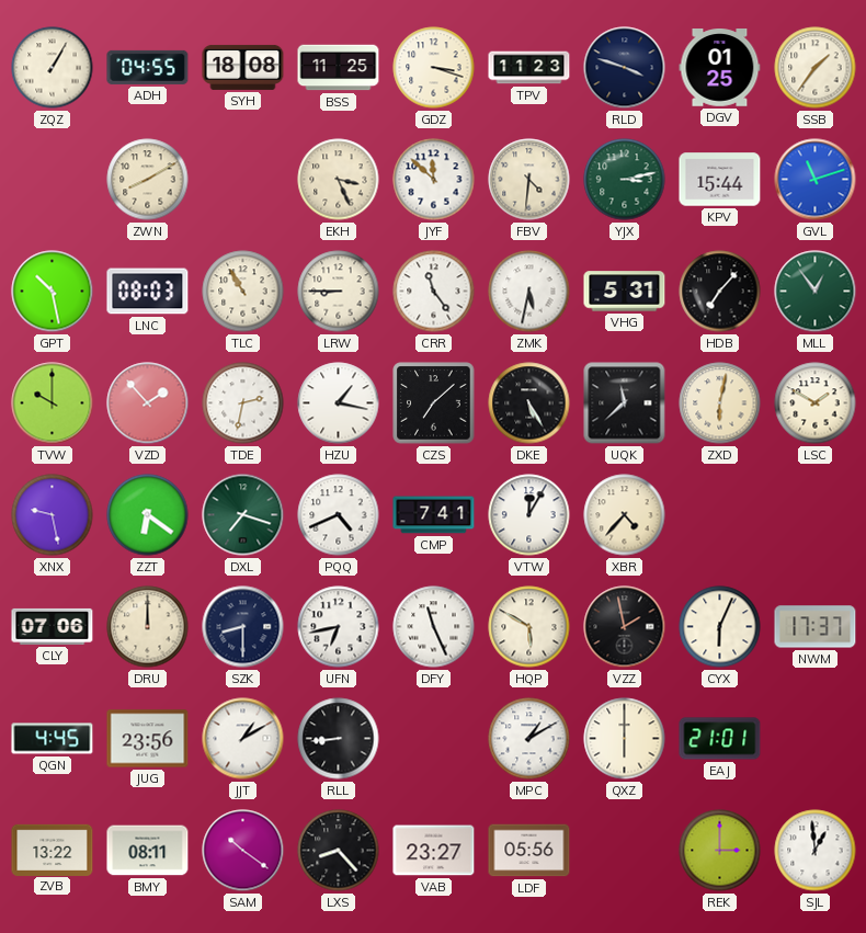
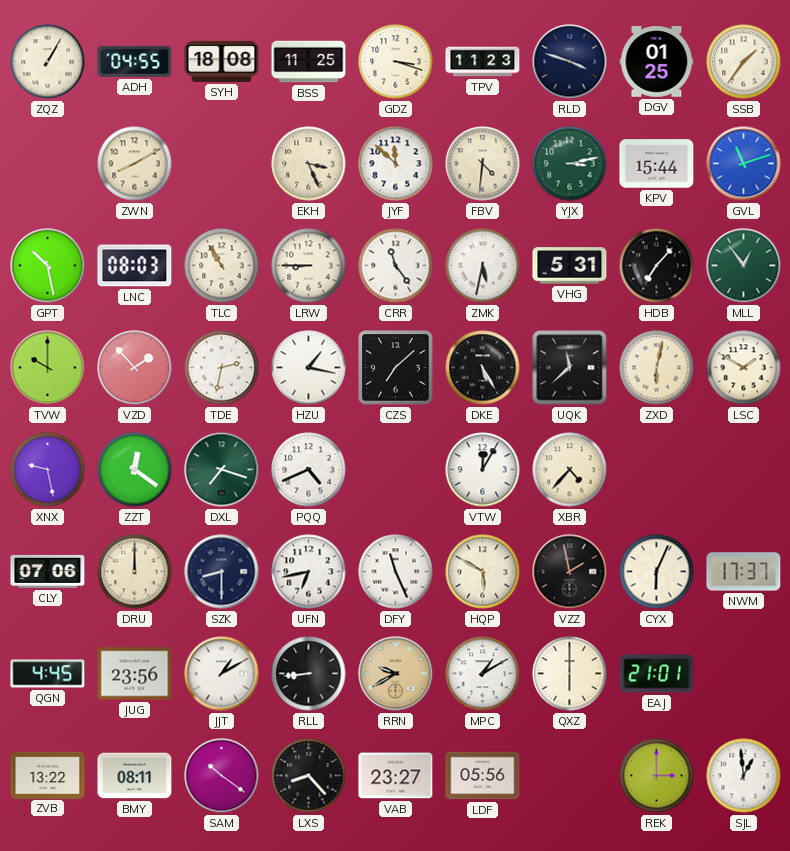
ZZT: 6:21 -> 12:21
CMP: 7:41 -> none
RRN: none -> 9:40
